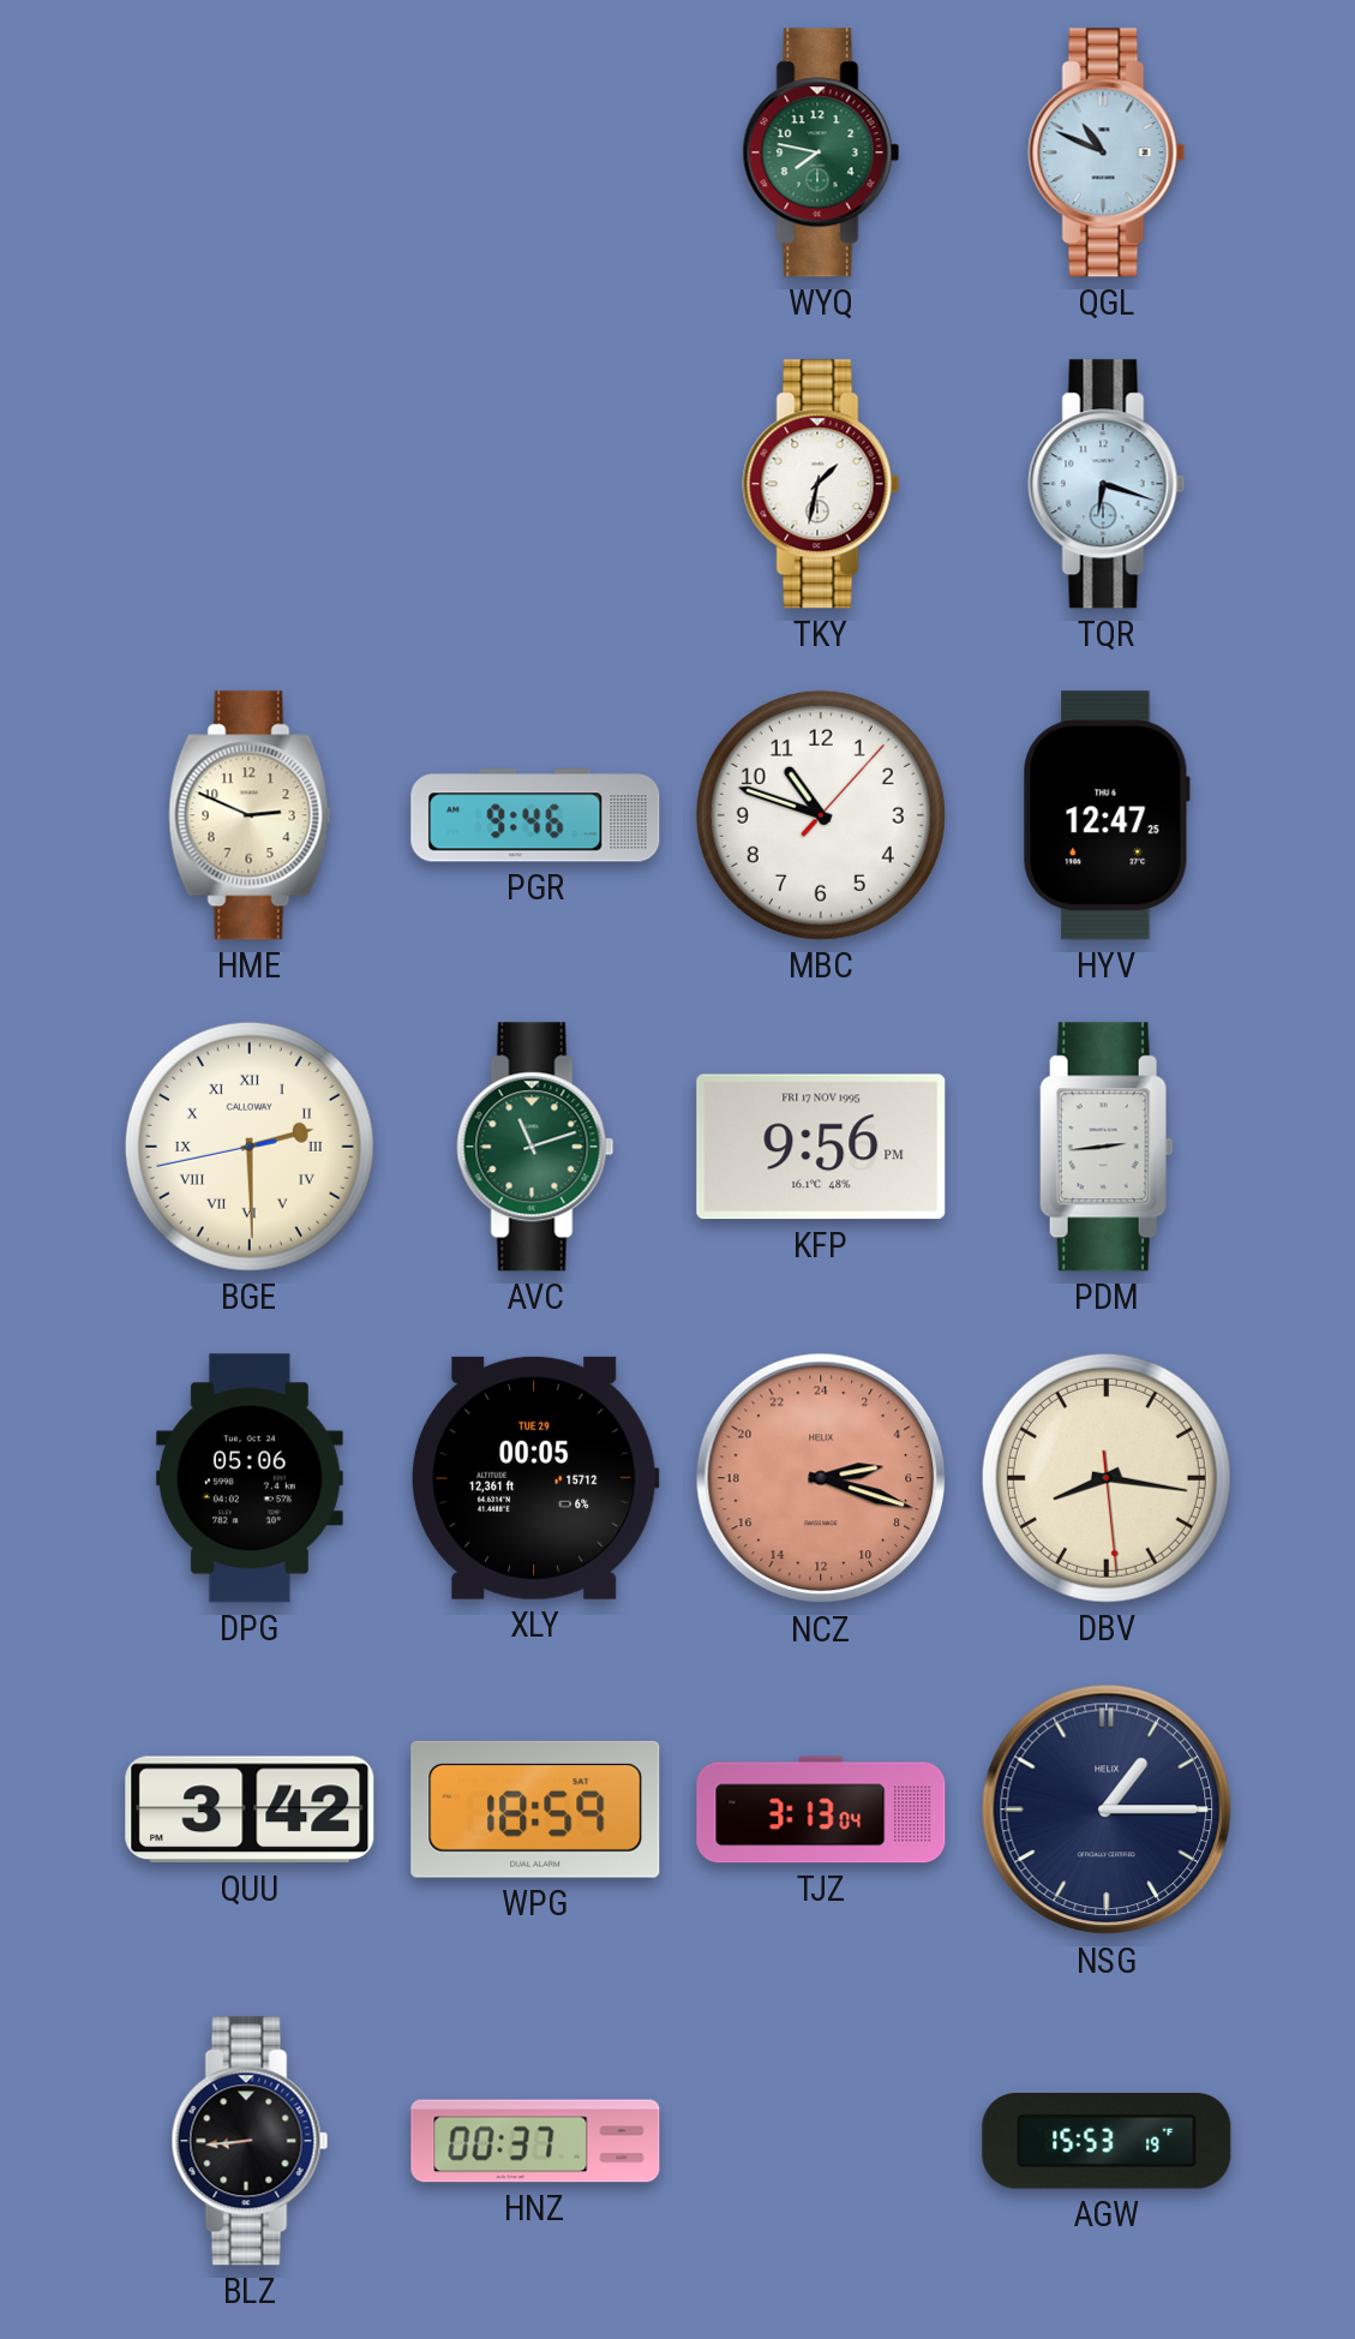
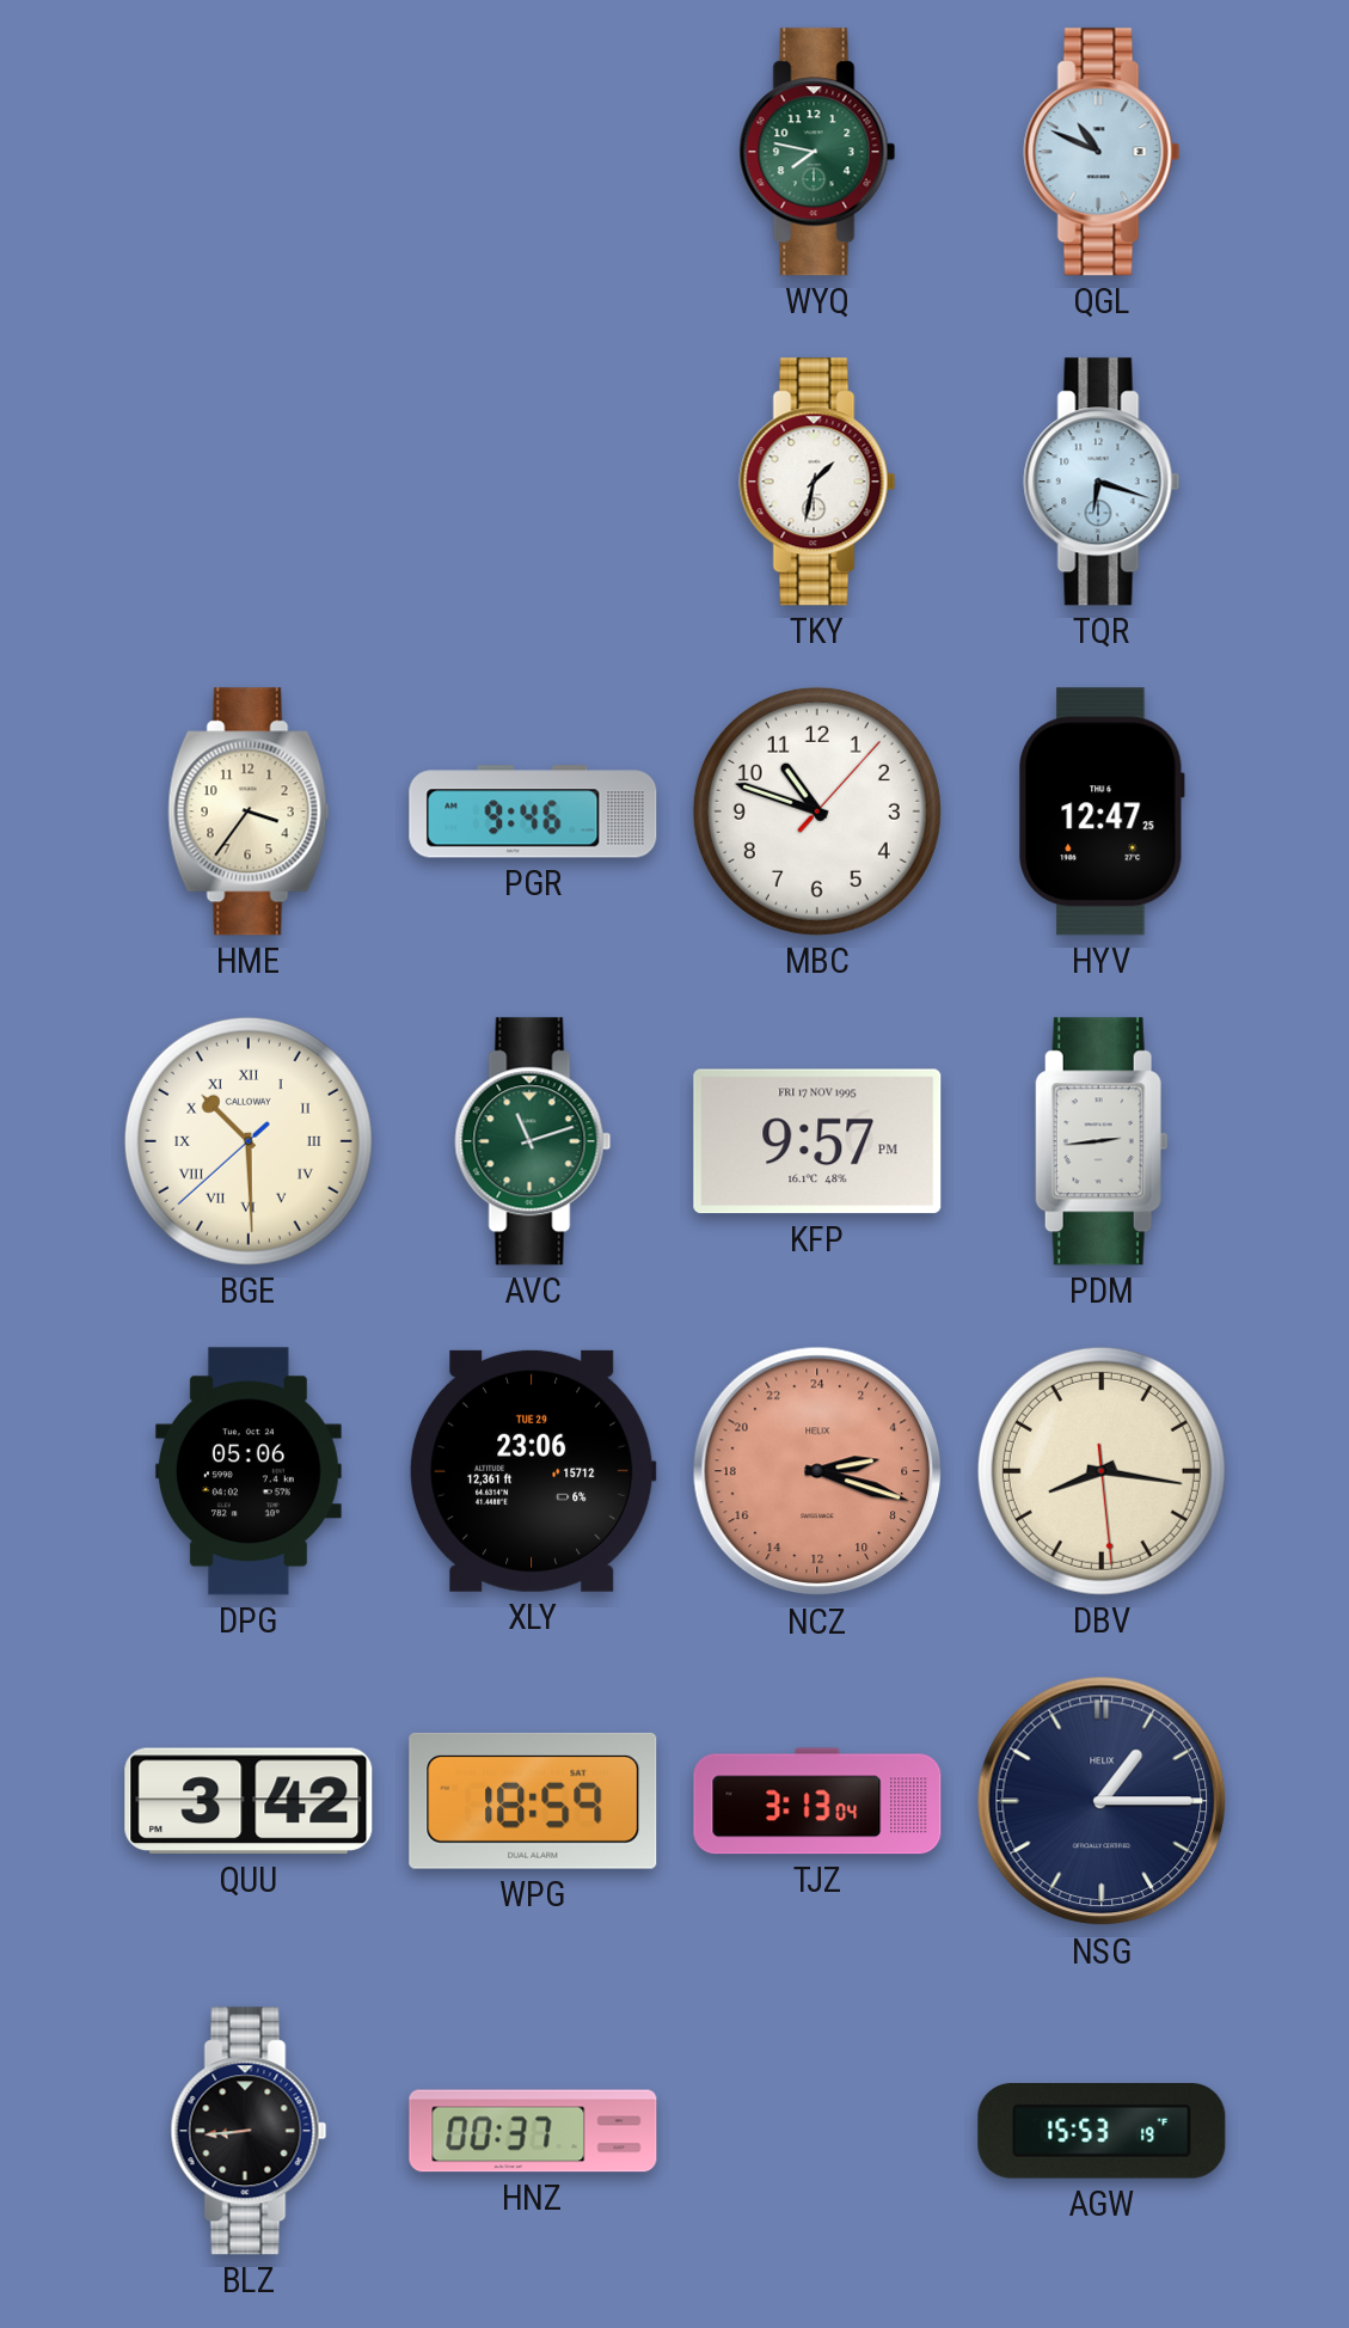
HME: 2:49 -> 3:36
BGE: 2:29 -> 10:29
KFP: 9:56 -> 9:57
XLY: 00:05 -> 23:06
